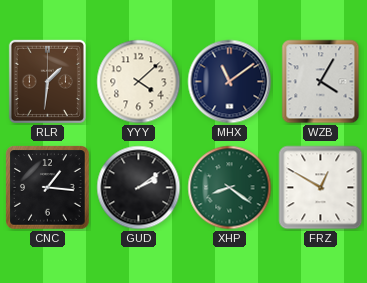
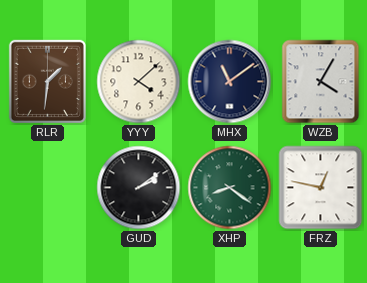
CNC: 1:16 -> none
FRZ: 12:50 -> 12:47
